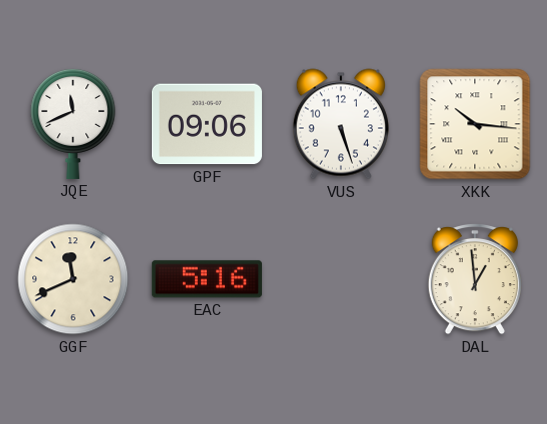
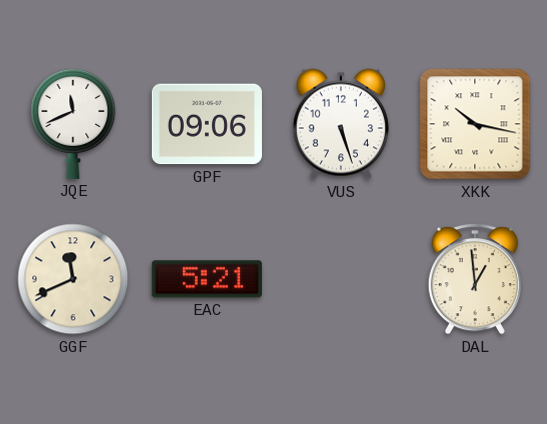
XKK: 10:16 -> 10:17
EAC: 5:16 -> 5:21
